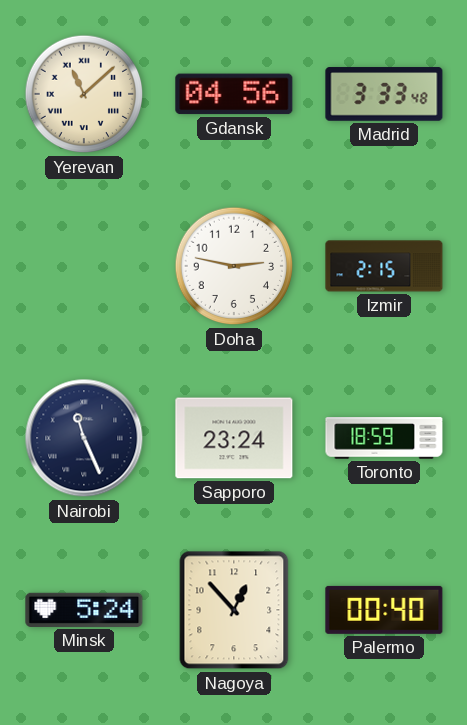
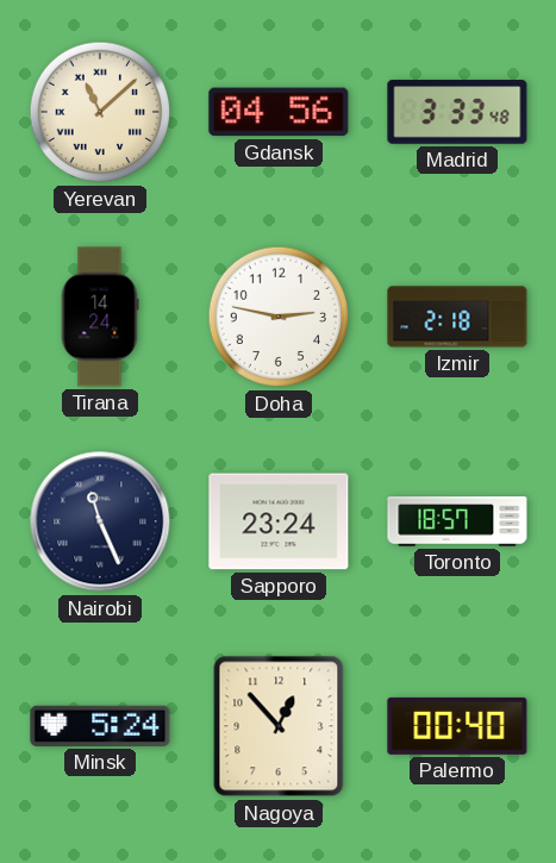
Tirana: none -> 14:24
Izmir: 2:15 -> 2:18
Toronto: 18:59 -> 18:57
